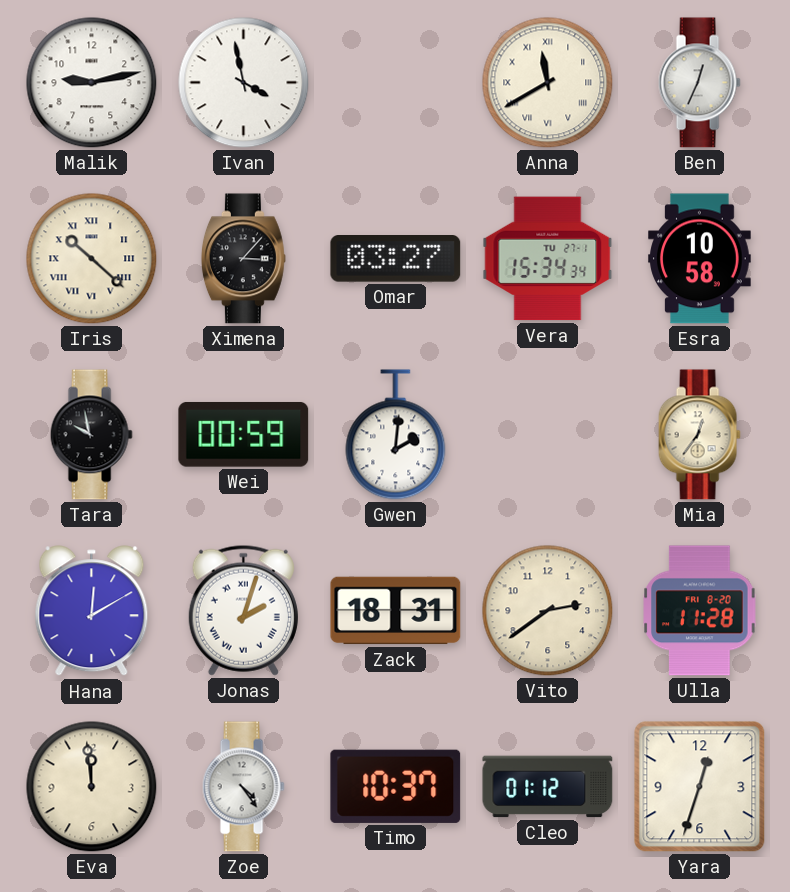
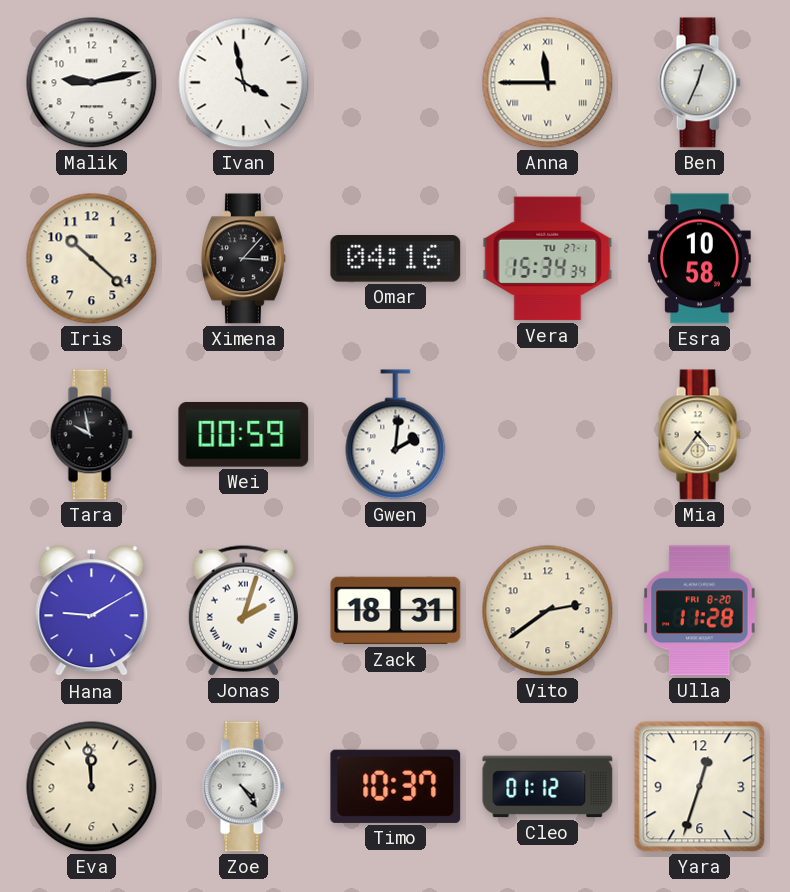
Anna: 11:40 -> 11:45
Iris numerals: Roman -> Arabic
Omar: 03:27 -> 04:16
Mia: 12:36 -> 4:36
Hana: 12:10 -> 9:10
